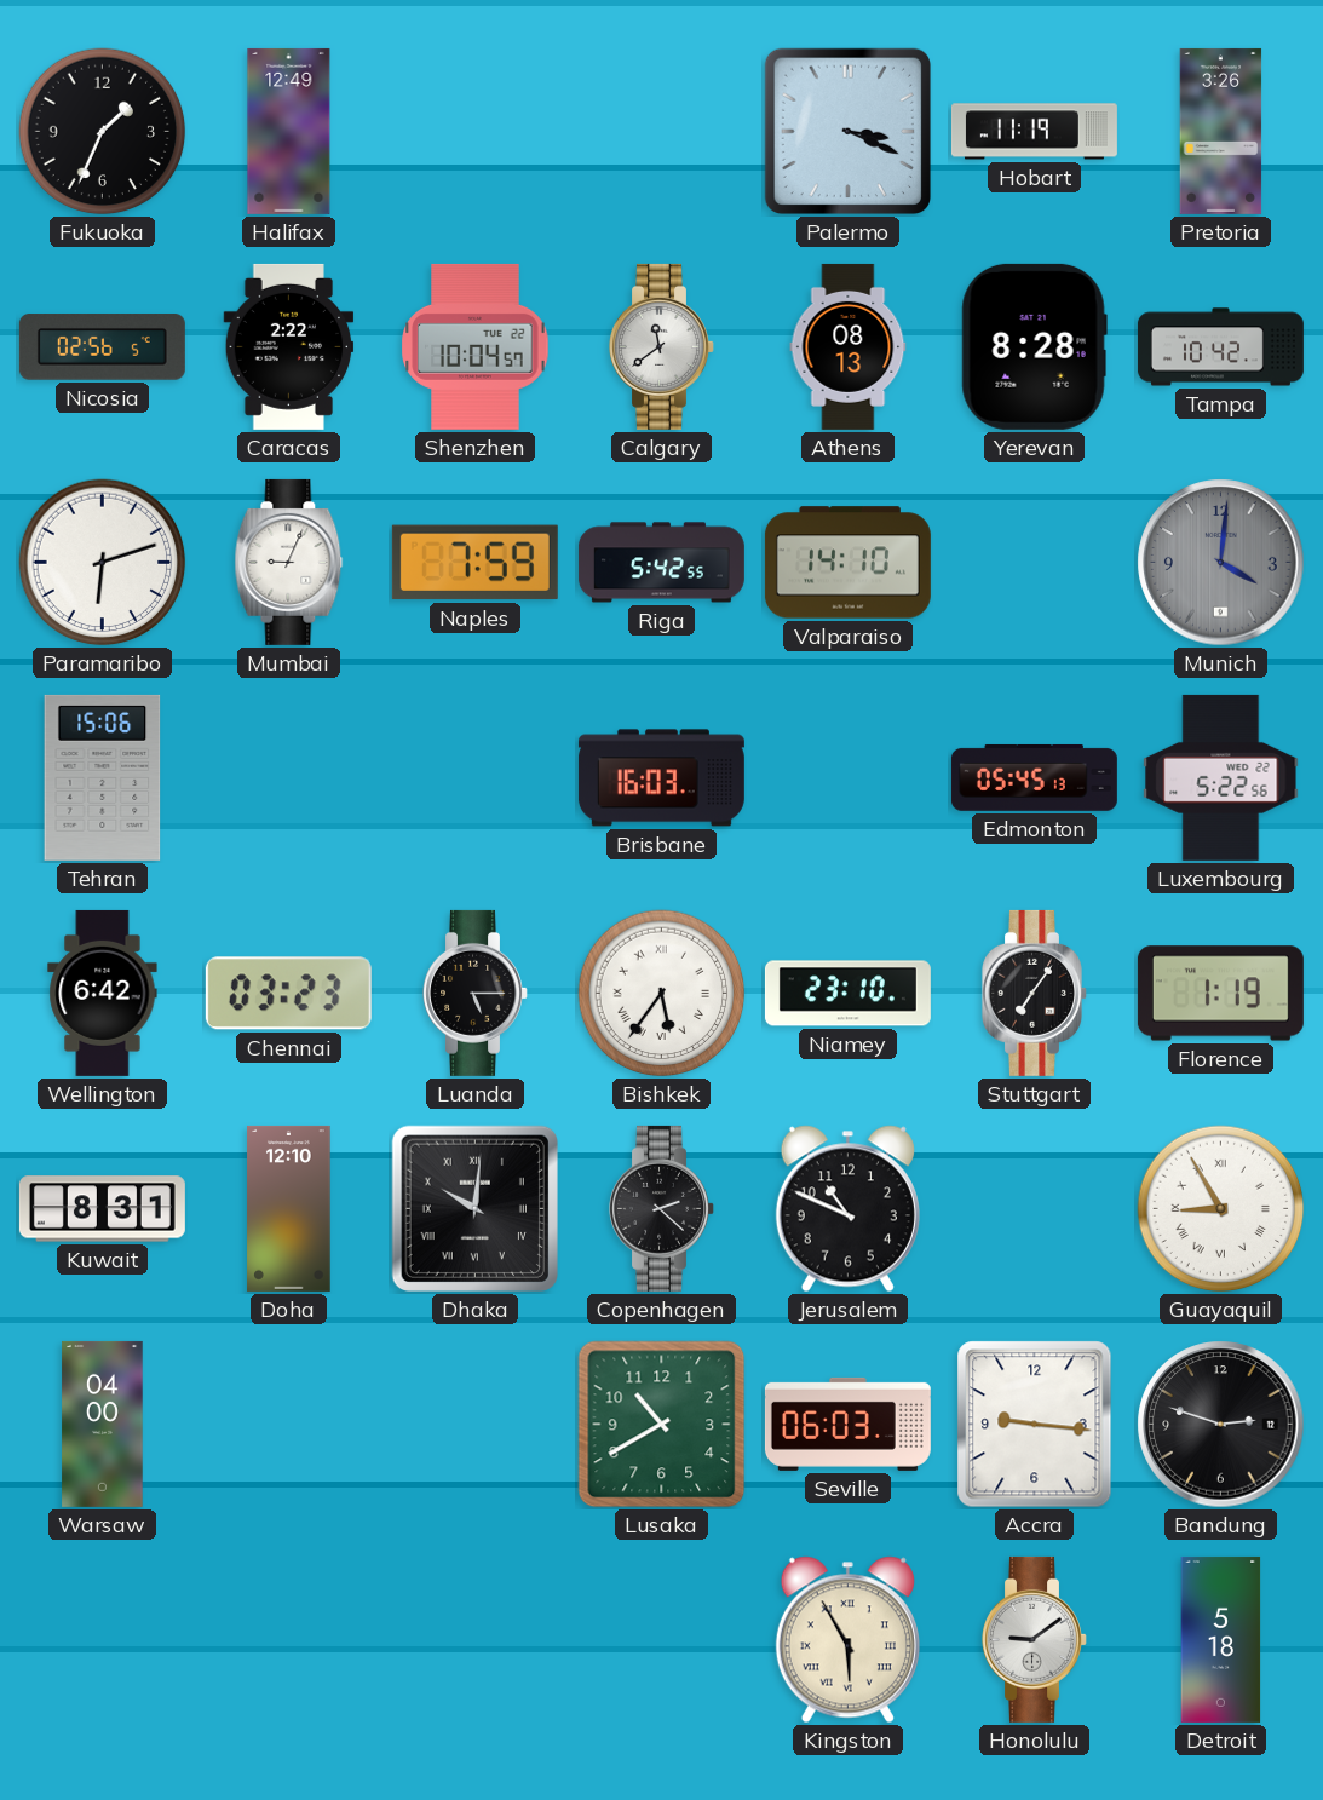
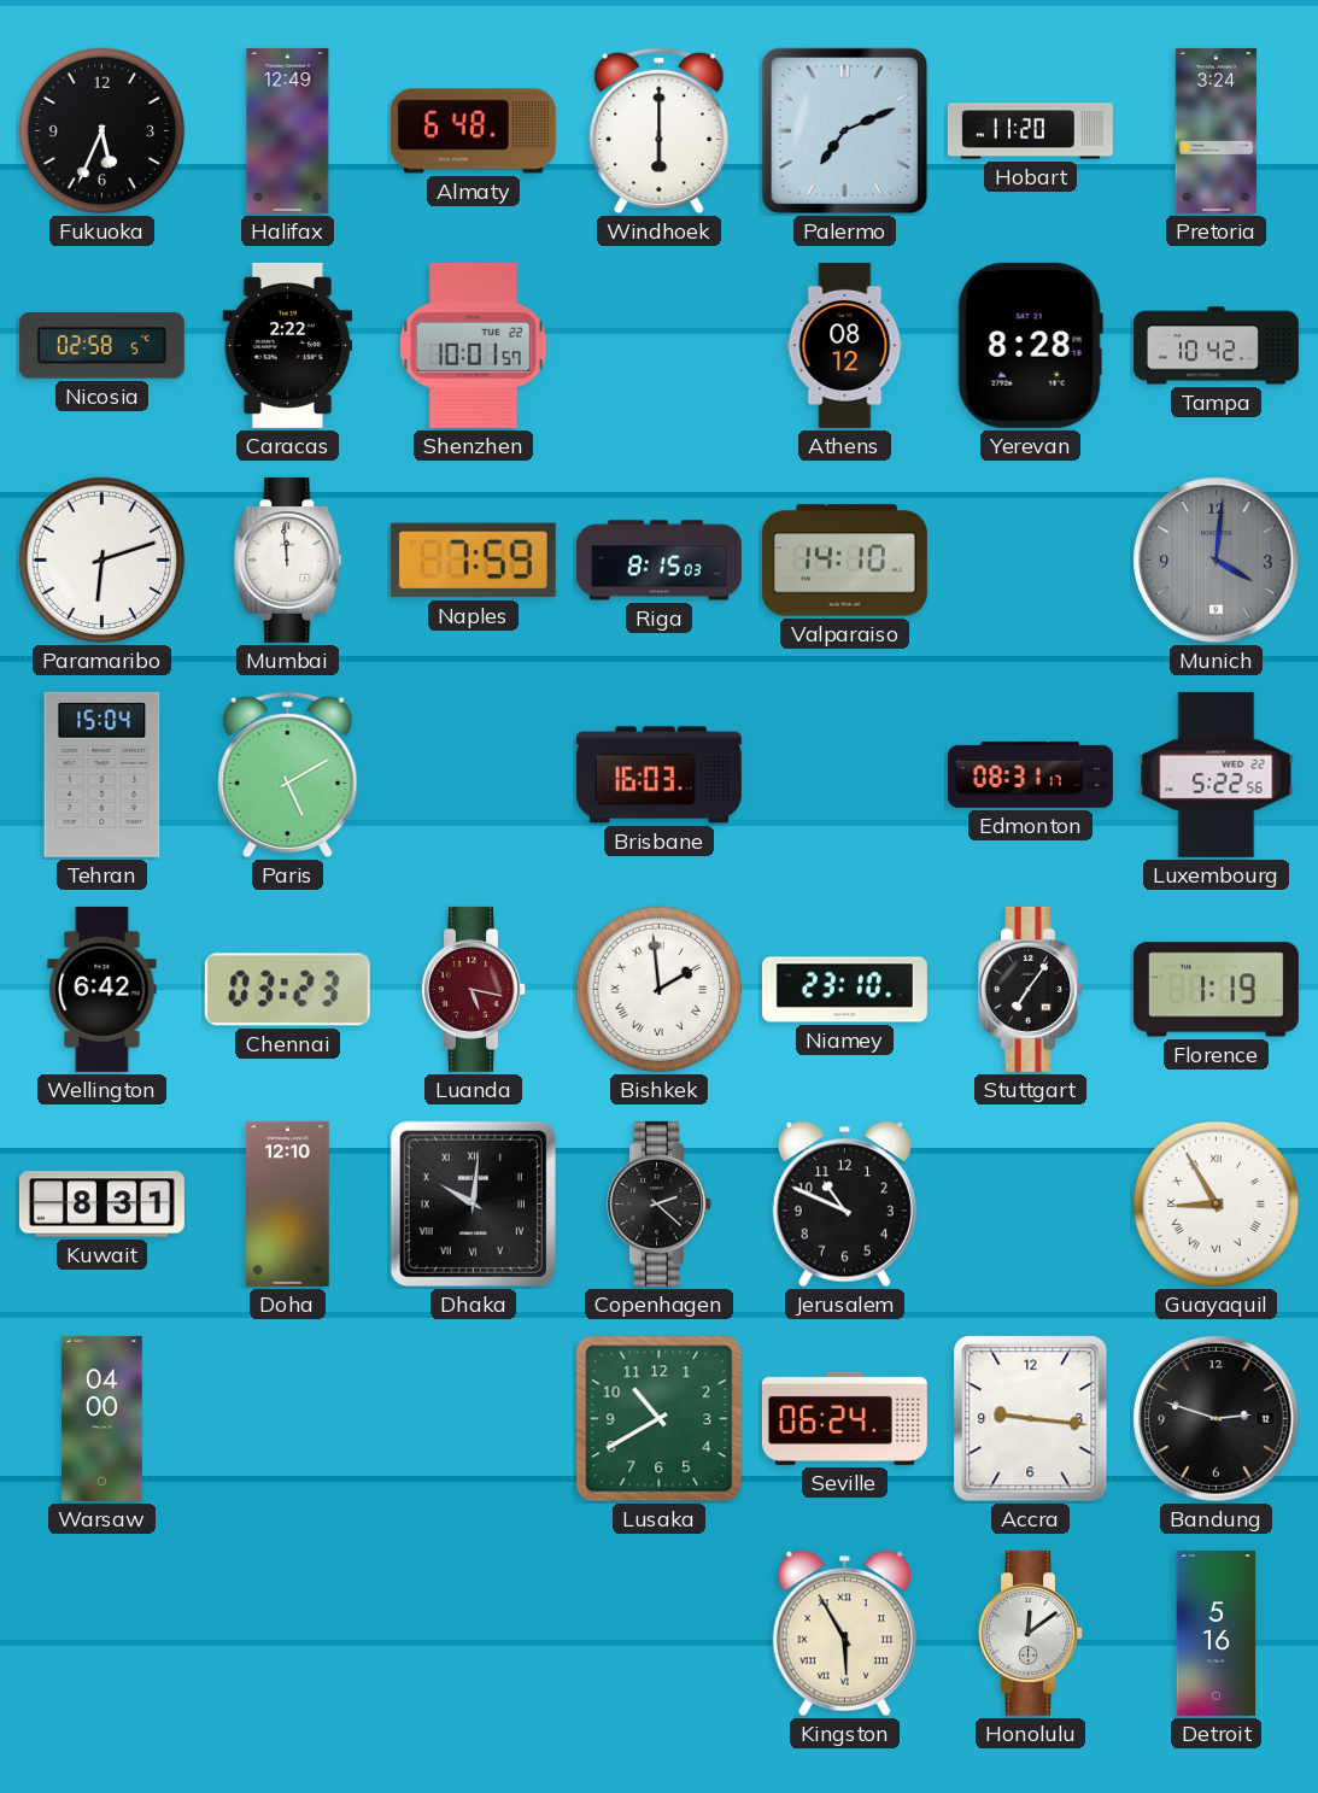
Fukuoka: 1:34 -> 5:34
Almaty: none -> 6:48
Windhoek: none -> 6:00
Palermo: 3:19 -> 7:11
Hobart: 11:19 -> 11:20
Pretoria: 3:26 -> 3:24
Nicosia: 02:56 -> 02:58
Shenzhen: 10:04 -> 10:01
Calgary: 11:39 -> none
Athens: 08:13 -> 08:12
Mumbai: 9:04 -> 11:59
Riga: 5:42 -> 8:15
Tehran: 15:06 -> 15:04
Paris: none -> 5:10
Edmonton: 05:45 -> 08:31
Luanda: 5:15 -> 5:17
Luanda dial: black -> burgundy
Bishkek: 5:36 -> 1:59
Seville: 06:03 -> 06:24
Honolulu: 9:09 -> 12:09
Detroit: 5:18 -> 5:16
